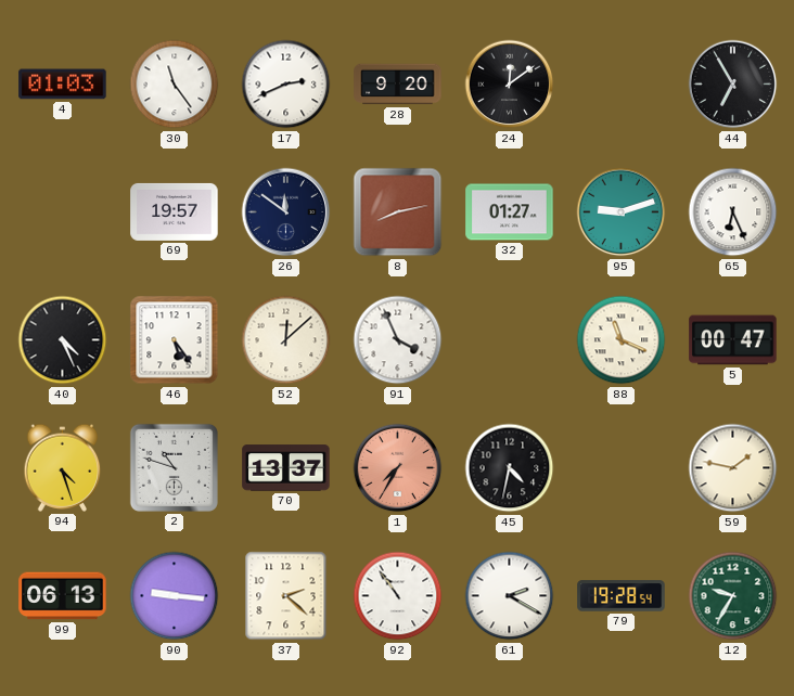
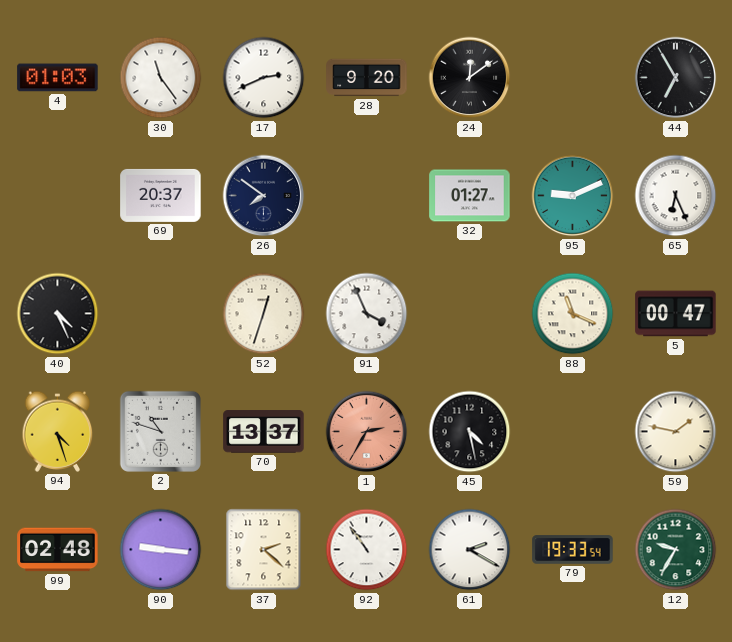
69: 19:57 -> 20:37
26: 11:51 -> 7:51
8: 8:13 -> none
95: 9:12 -> 9:11
46: 5:24 -> none
52: 12:08 -> 12:33
1: 7:35 -> 2:35
45: 4:32 -> 4:28
99: 06:13 -> 02:48
79: 19:28 -> 19:33
